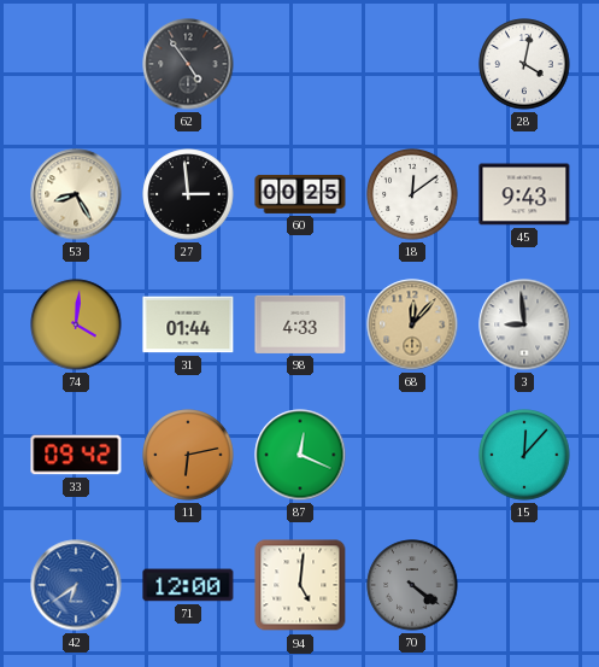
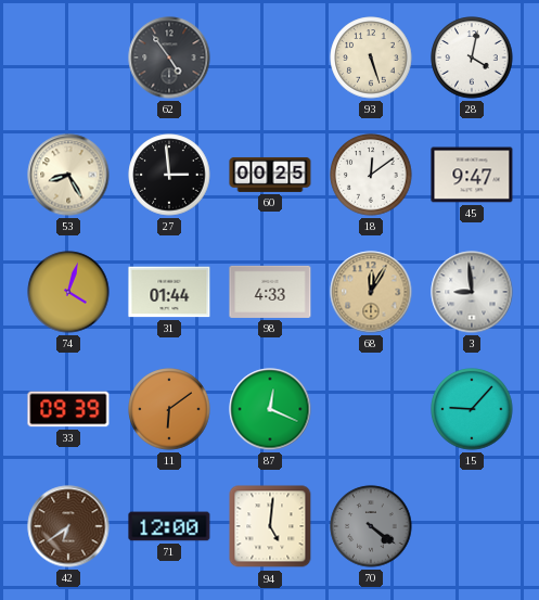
93: none -> 5:27
45: 9:43 -> 9:47
74: 4:01 -> 4:03
68: 12:07 -> 12:05
33: 09:42 -> 09:39
11: 6:13 -> 6:09
15: 12:07 -> 9:07
42 dial: blue -> brown
